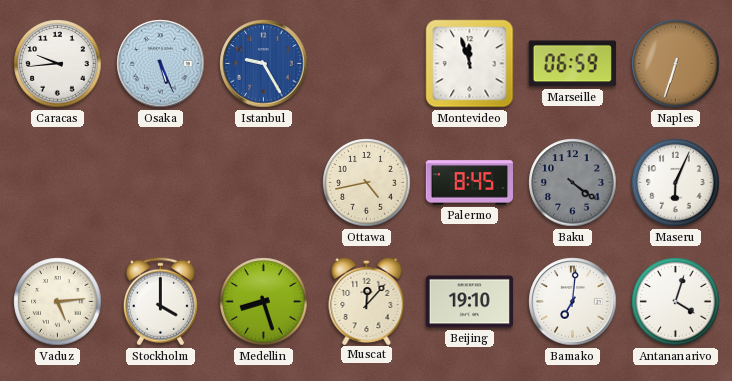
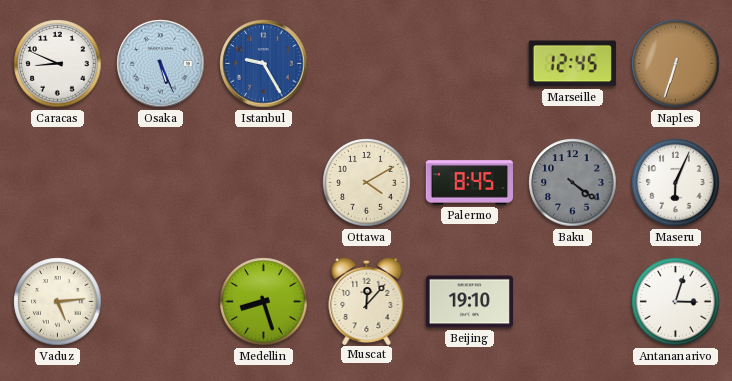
Caracas: 9:44 -> 8:49
Montevideo: 11:57 -> none
Marseille: 06:59 -> 12:45
Ottawa: 4:43 -> 4:10
Stockholm: 4:00 -> none
Bamako: 7:01 -> none
Antananarivo: 4:03 -> 3:03
